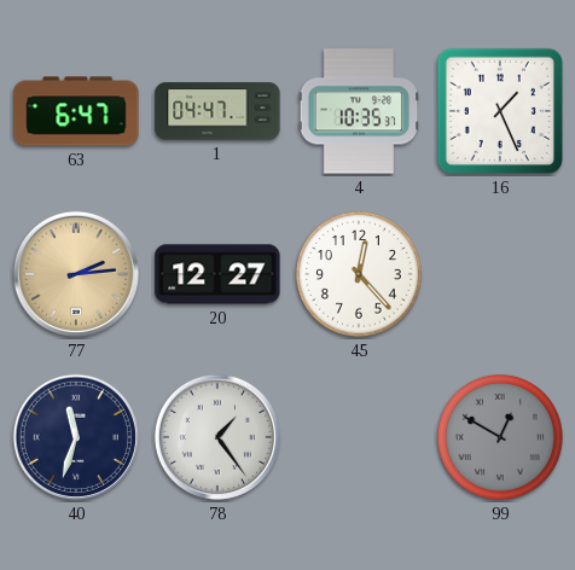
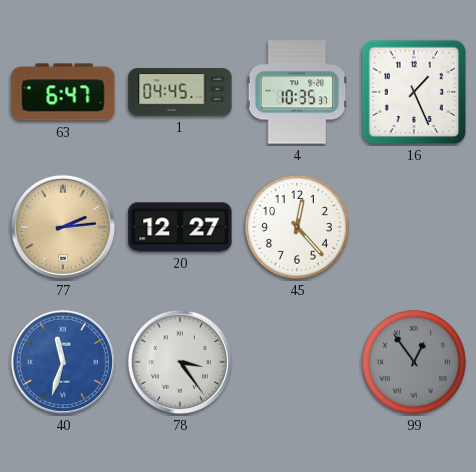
1: 04:47 -> 04:45
40 dial: navy -> blue
78: 1:24 -> 3:24
99: 12:50 -> 12:54
